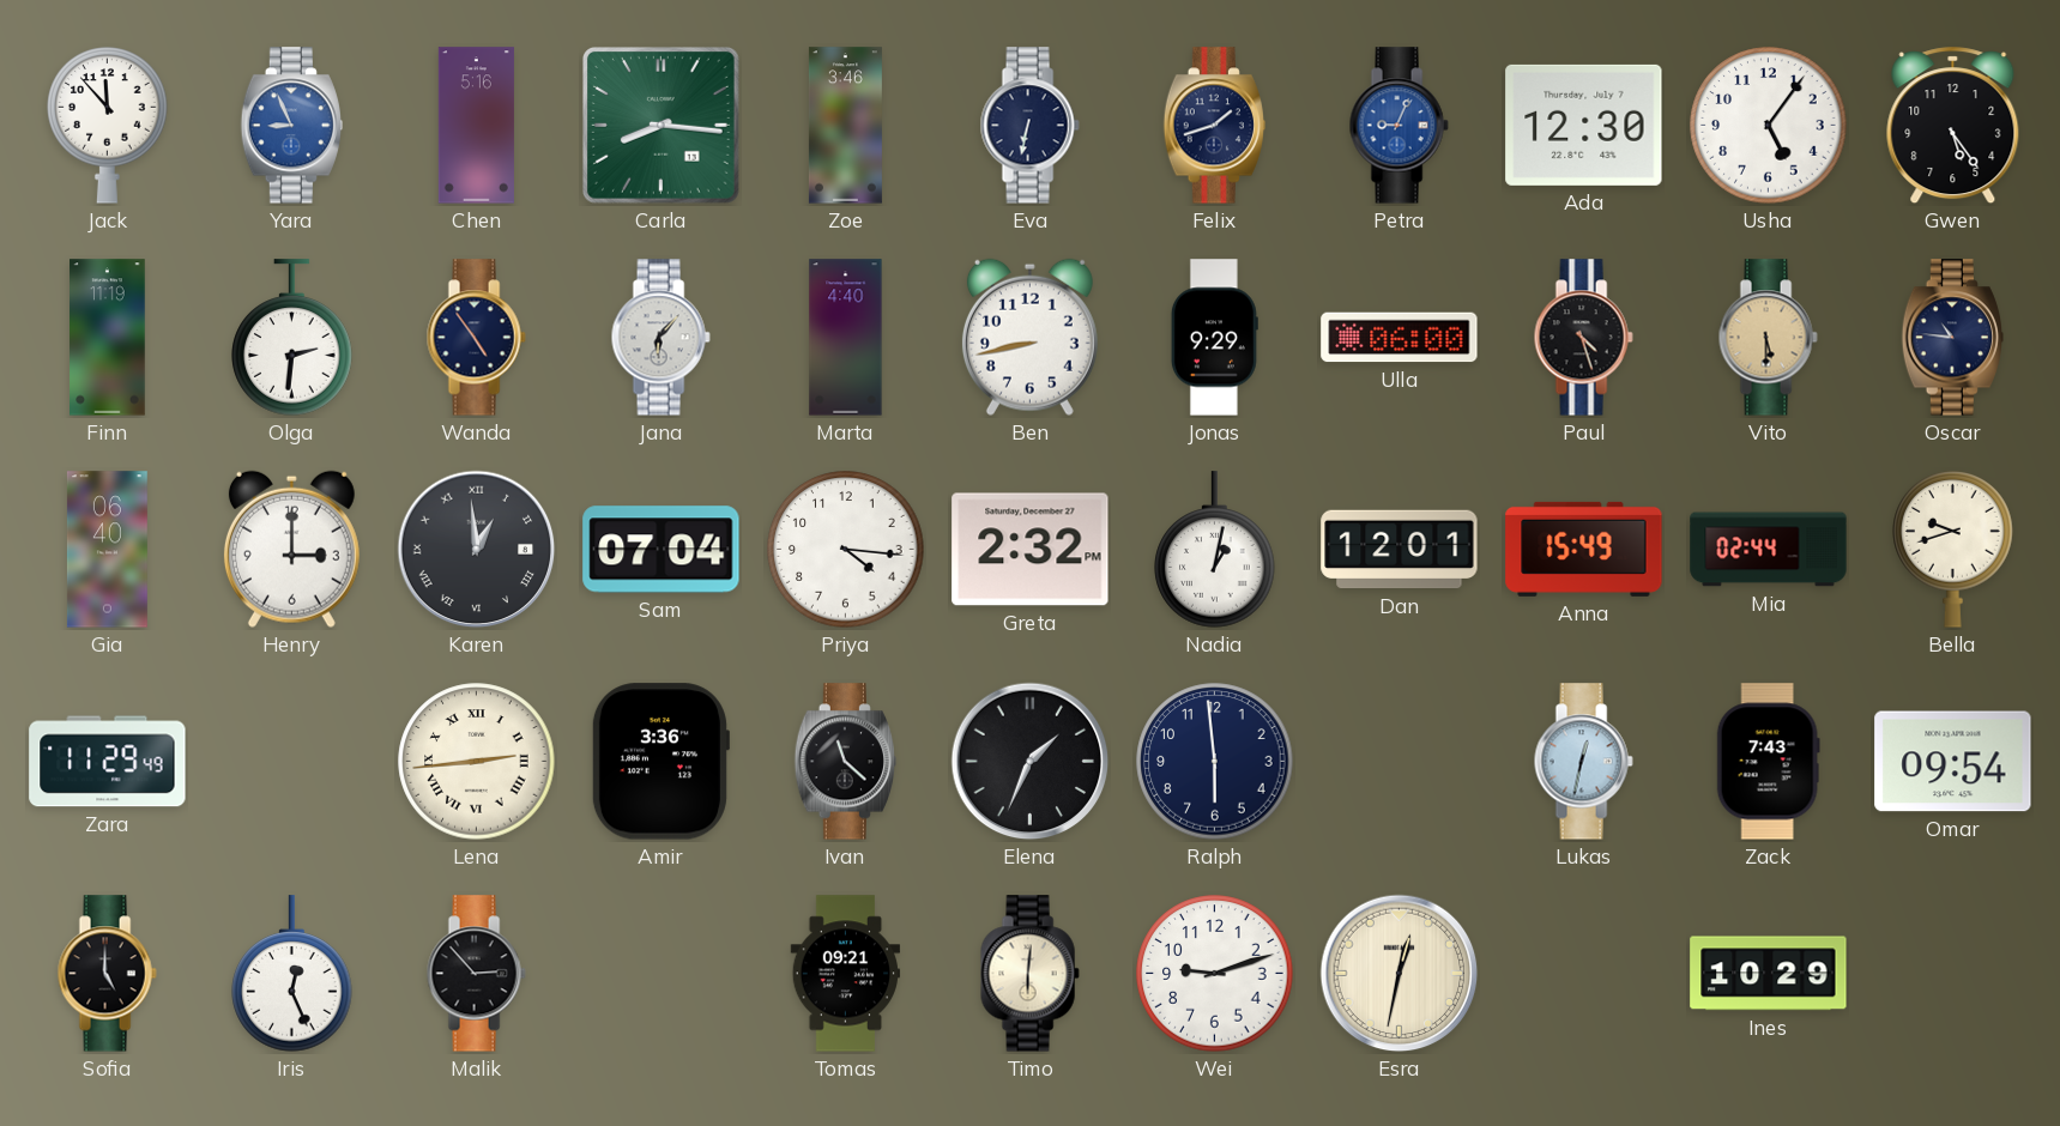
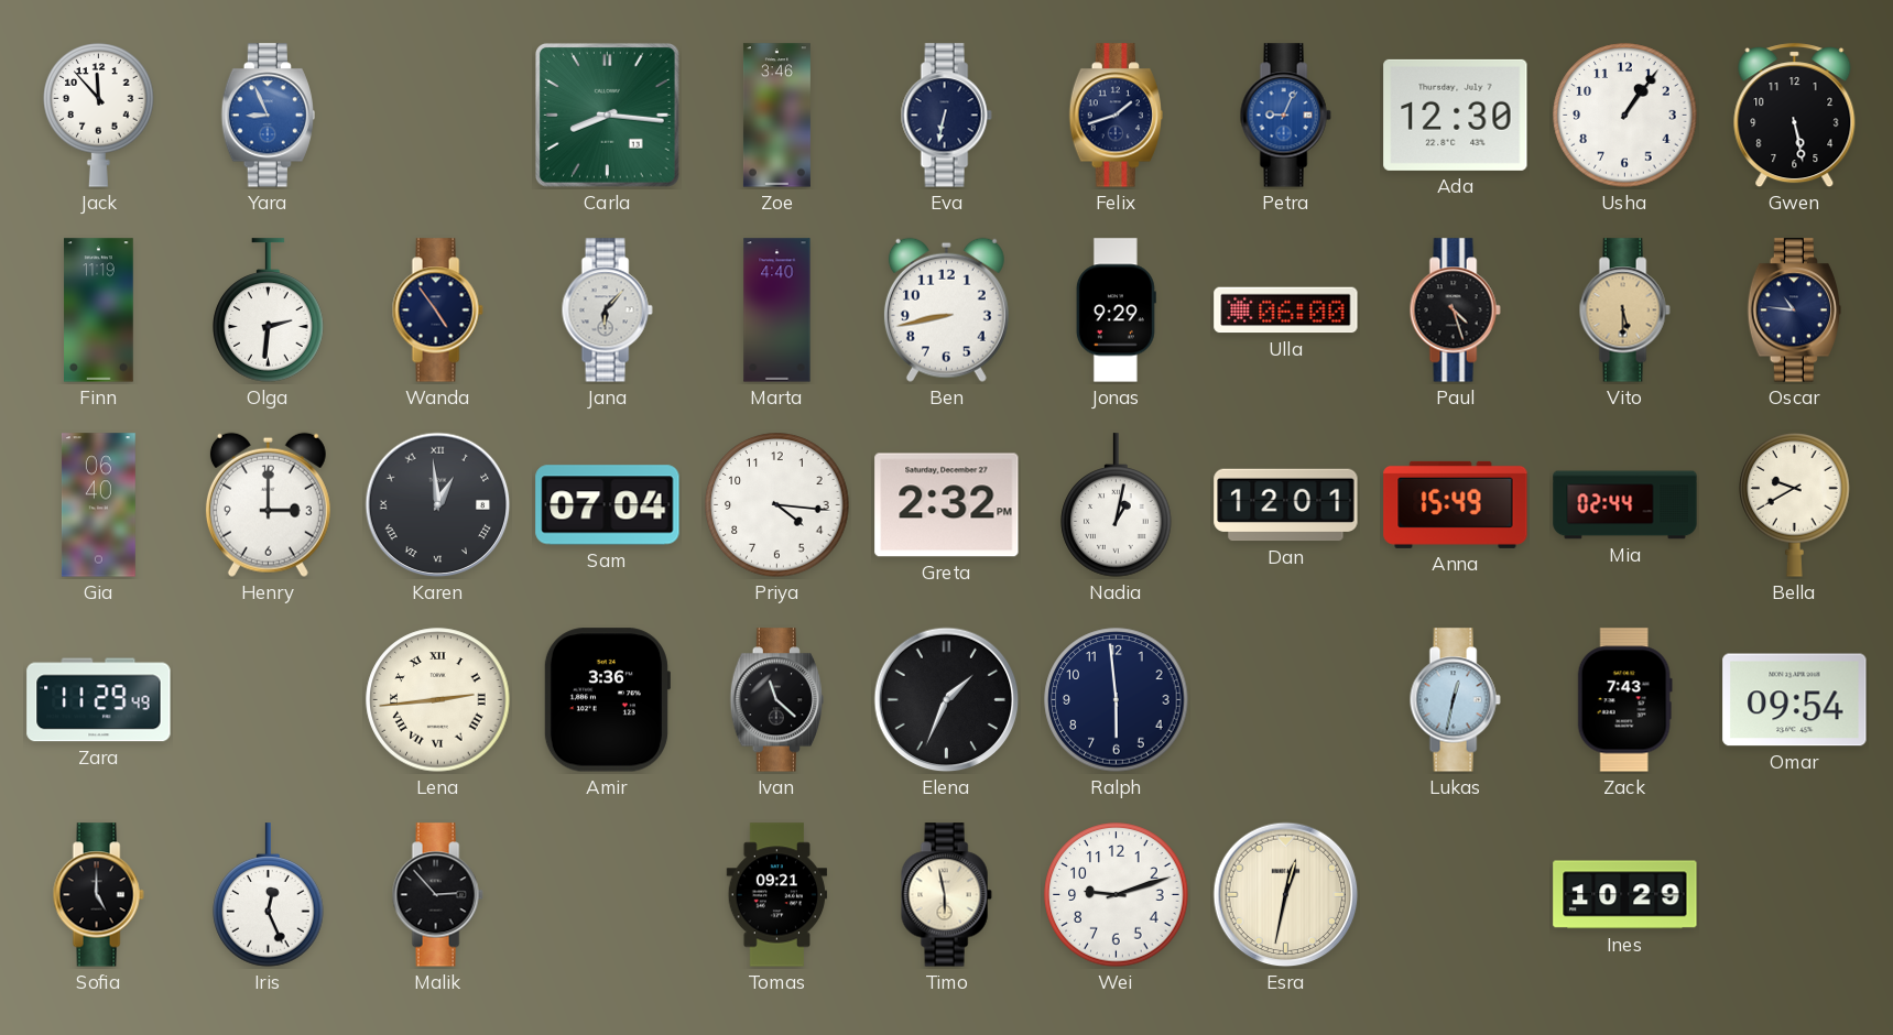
Chen: 5:16 -> none
Usha: 5:06 -> 1:06
Gwen: 5:24 -> 5:28
Bella: 9:42 -> 9:40
Timo: 6:01 -> 5:58
